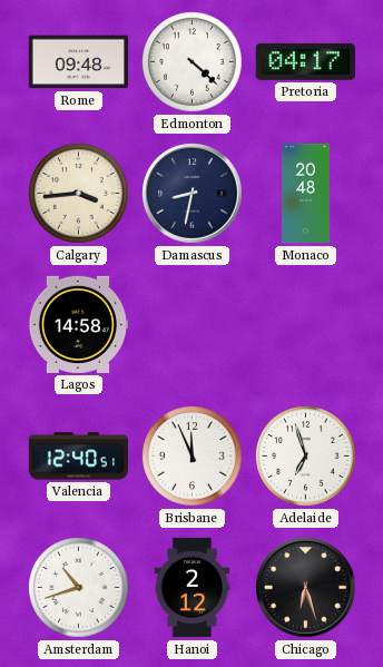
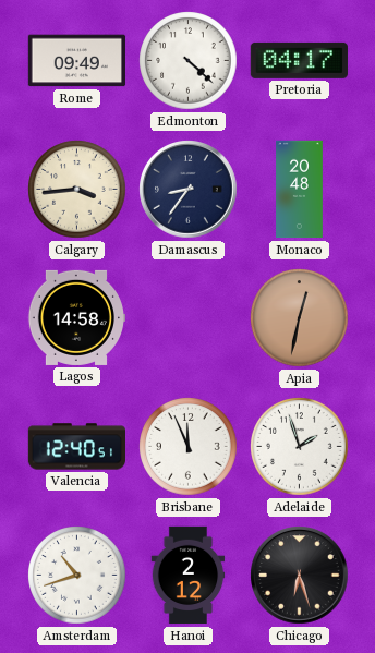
Rome: 09:48 -> 09:49
Damascus: 8:32 -> 8:36
Apia: none -> 12:32
Adelaide: 6:57 -> 1:57
